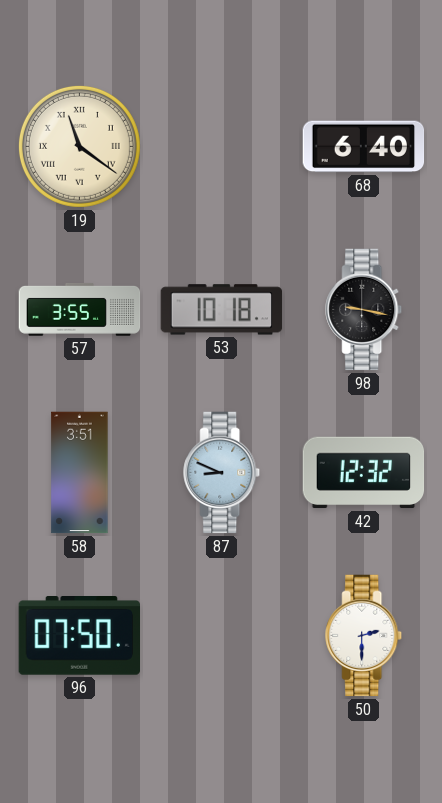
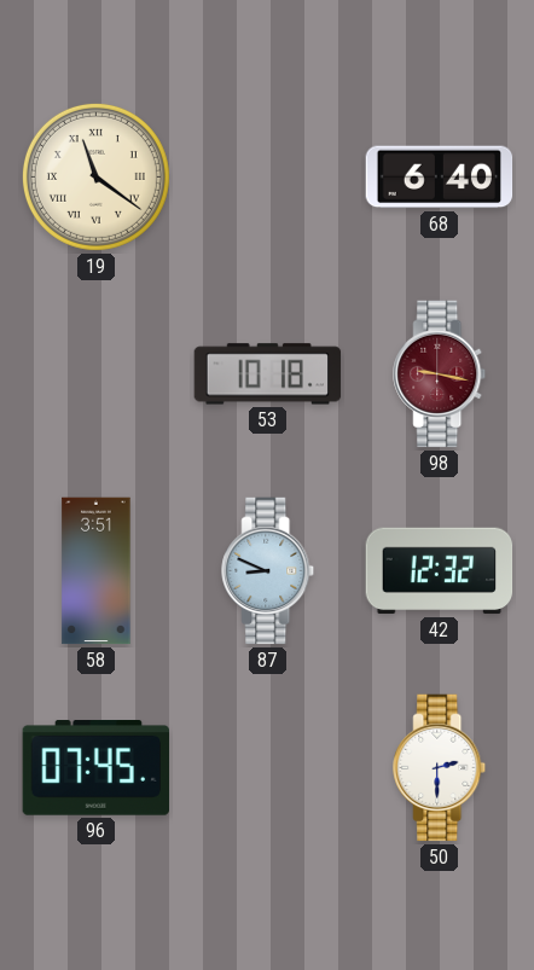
57: 3:55 -> none
98 dial: black -> burgundy
96: 07:50 -> 07:45
